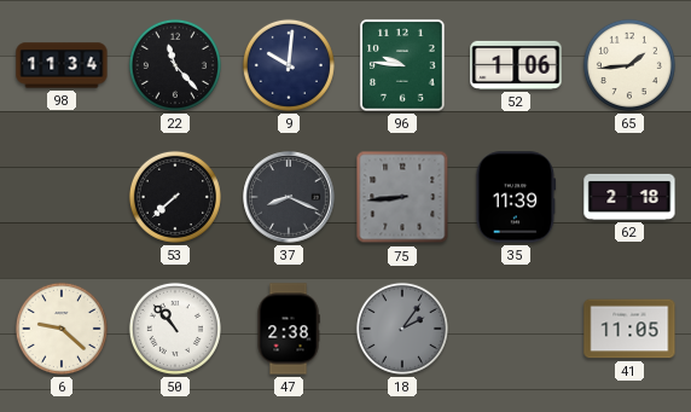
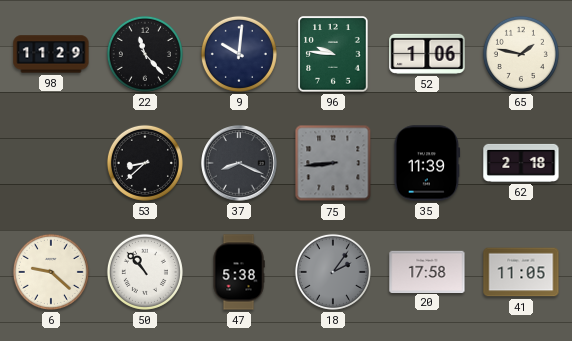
98: 11:34 -> 11:29
65: 1:44 -> 1:47
53: 7:38 -> 8:38
47: 2:38 -> 5:38
20: none -> 17:58
